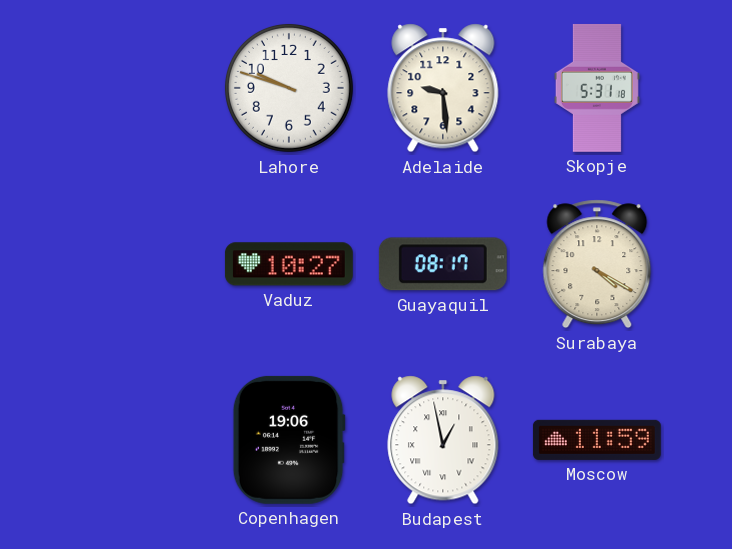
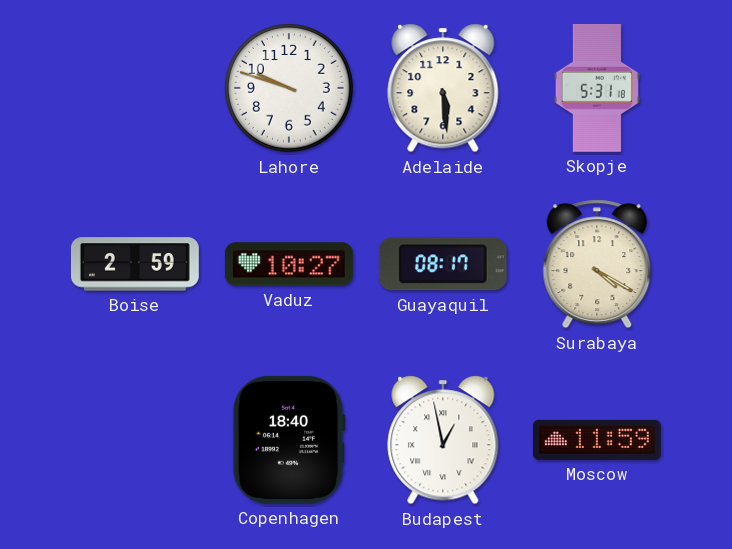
Adelaide: 9:29 -> 5:29
Boise: none -> 2:59
Copenhagen: 19:06 -> 18:40
